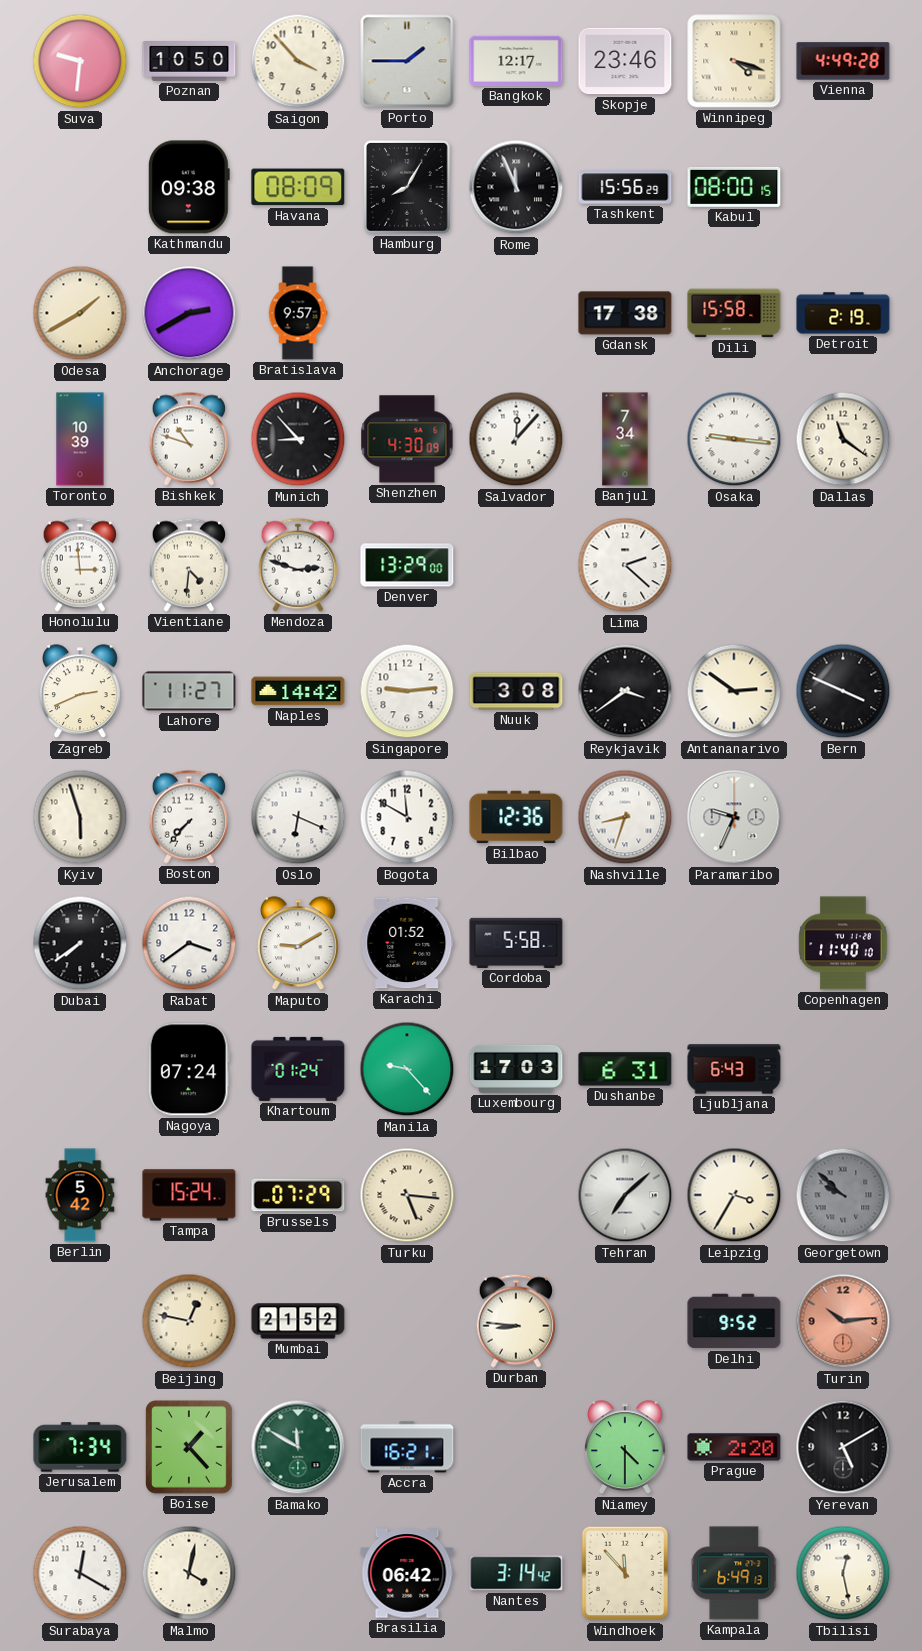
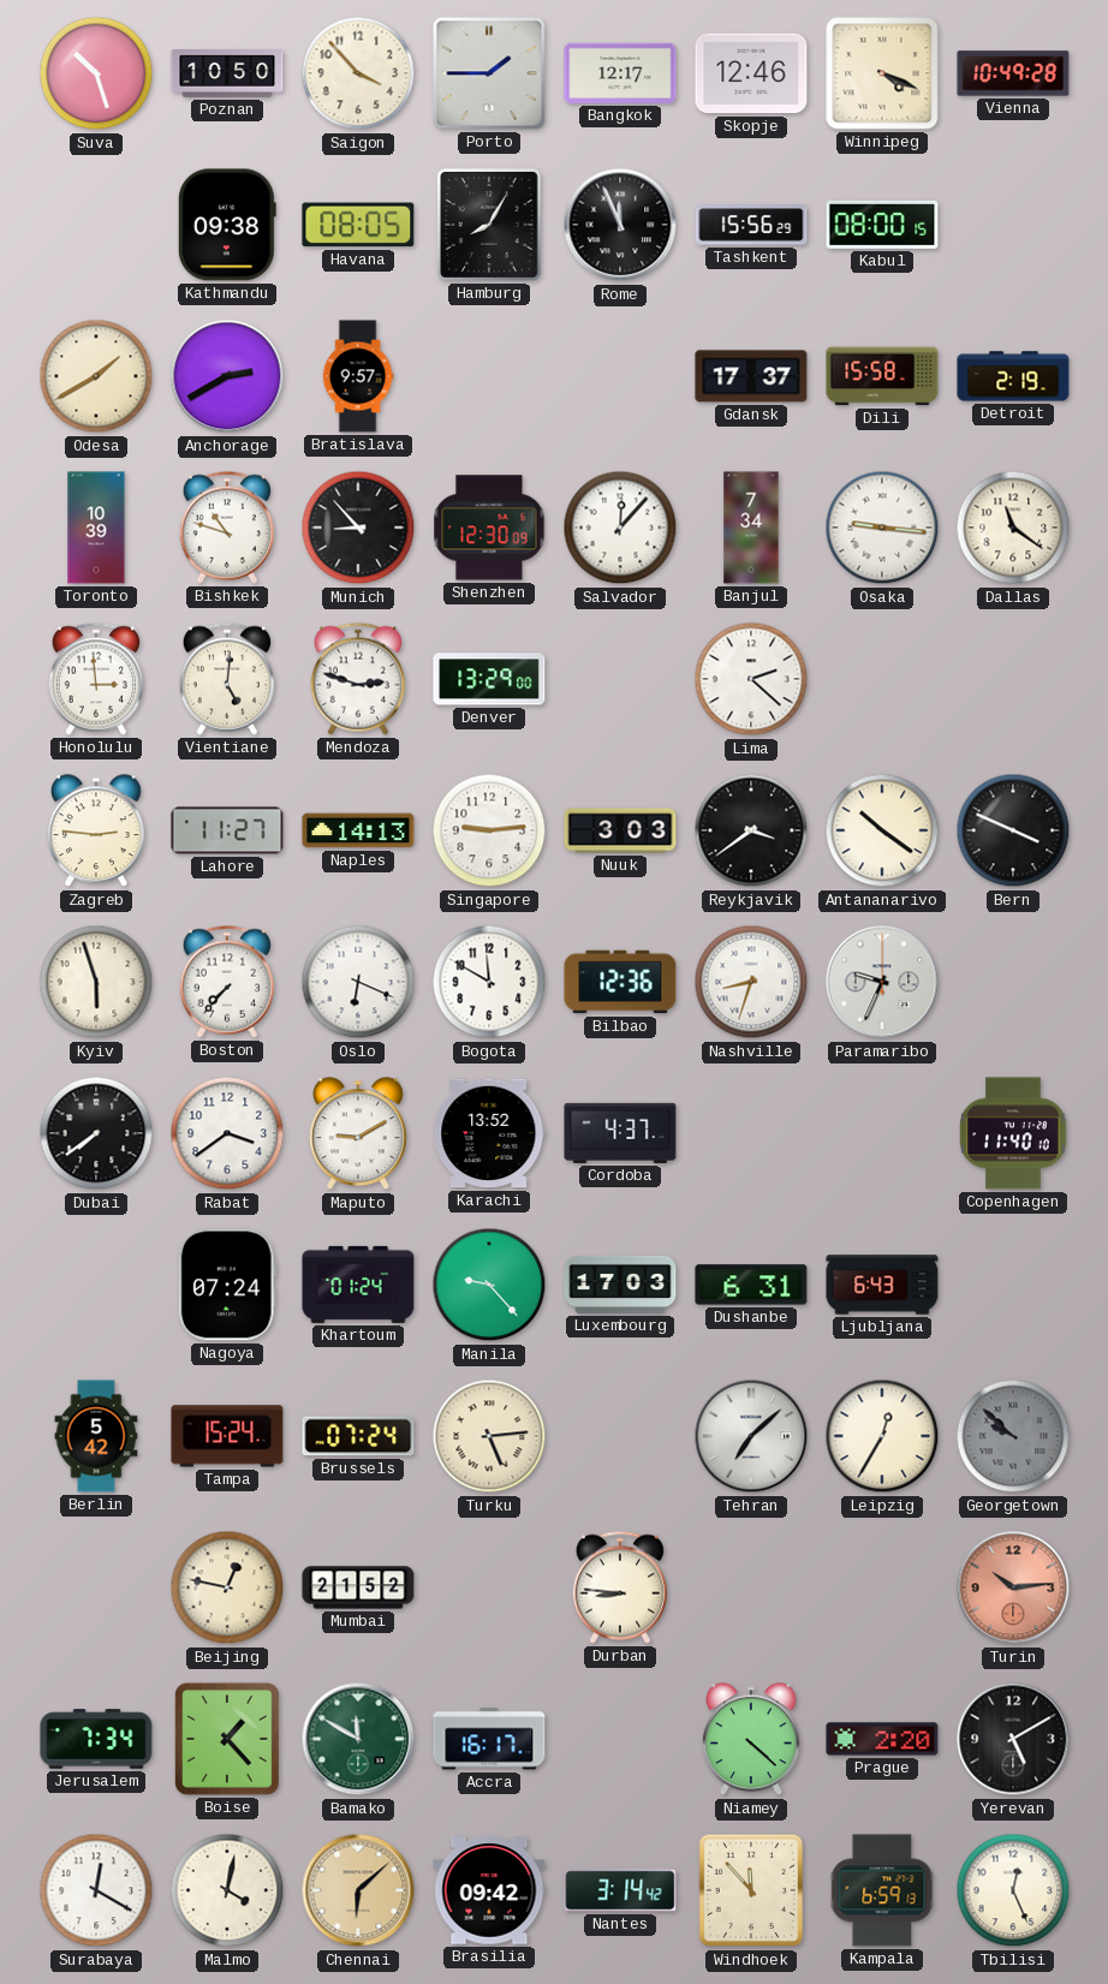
Suva: 9:31 -> 10:27
Skopje: 23:46 -> 12:46
Winnipeg: 4:18 -> 4:19
Vienna: 4:49 -> 10:49
Havana: 08:09 -> 08:05
Gdansk: 17:38 -> 17:37
Shenzhen: 4:30 -> 12:30
Vientiane: 4:31 -> 5:01
Zagreb: 2:41 -> 2:46
Naples: 14:42 -> 14:13
Nuuk: 3:08 -> 3:03
Antananarivo: 2:51 -> 10:21
Karachi: 01:52 -> 13:52
Cordoba: 5:58 -> 4:37
Brussels: 07:29 -> 07:24
Turku: 5:16 -> 5:14
Leipzig: 3:35 -> 12:35
Delhi: 9:52 -> none
Accra: 16:21 -> 16:17
Niamey: 4:30 -> 4:22
Chennai: none -> 6:08
Brasilia: 06:42 -> 09:42
Kampala: 6:49 -> 6:59
Tbilisi: 12:28 -> 12:26
